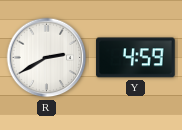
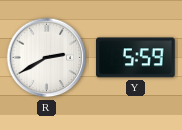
Y: 4:59 -> 5:59
